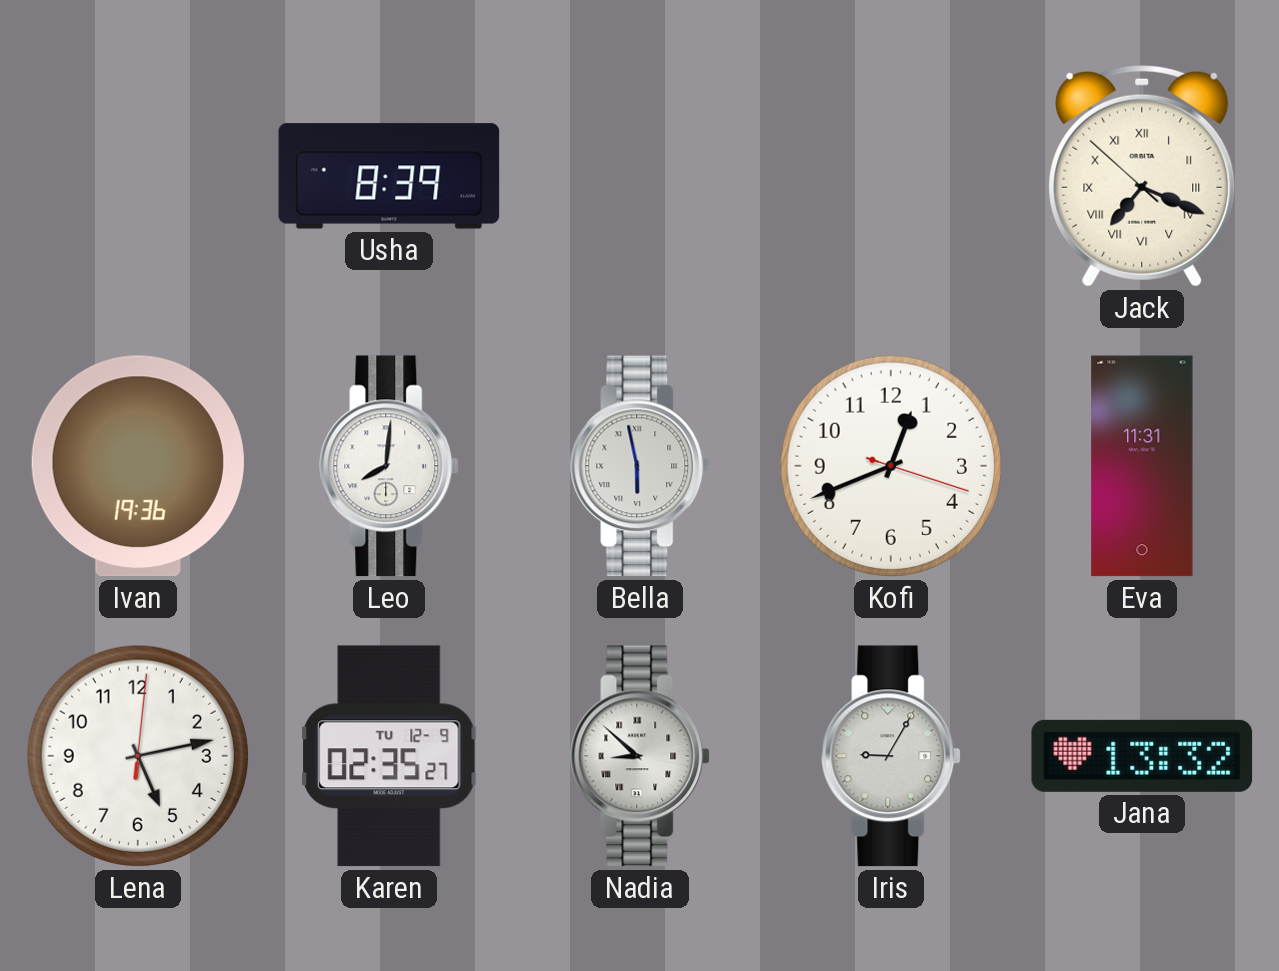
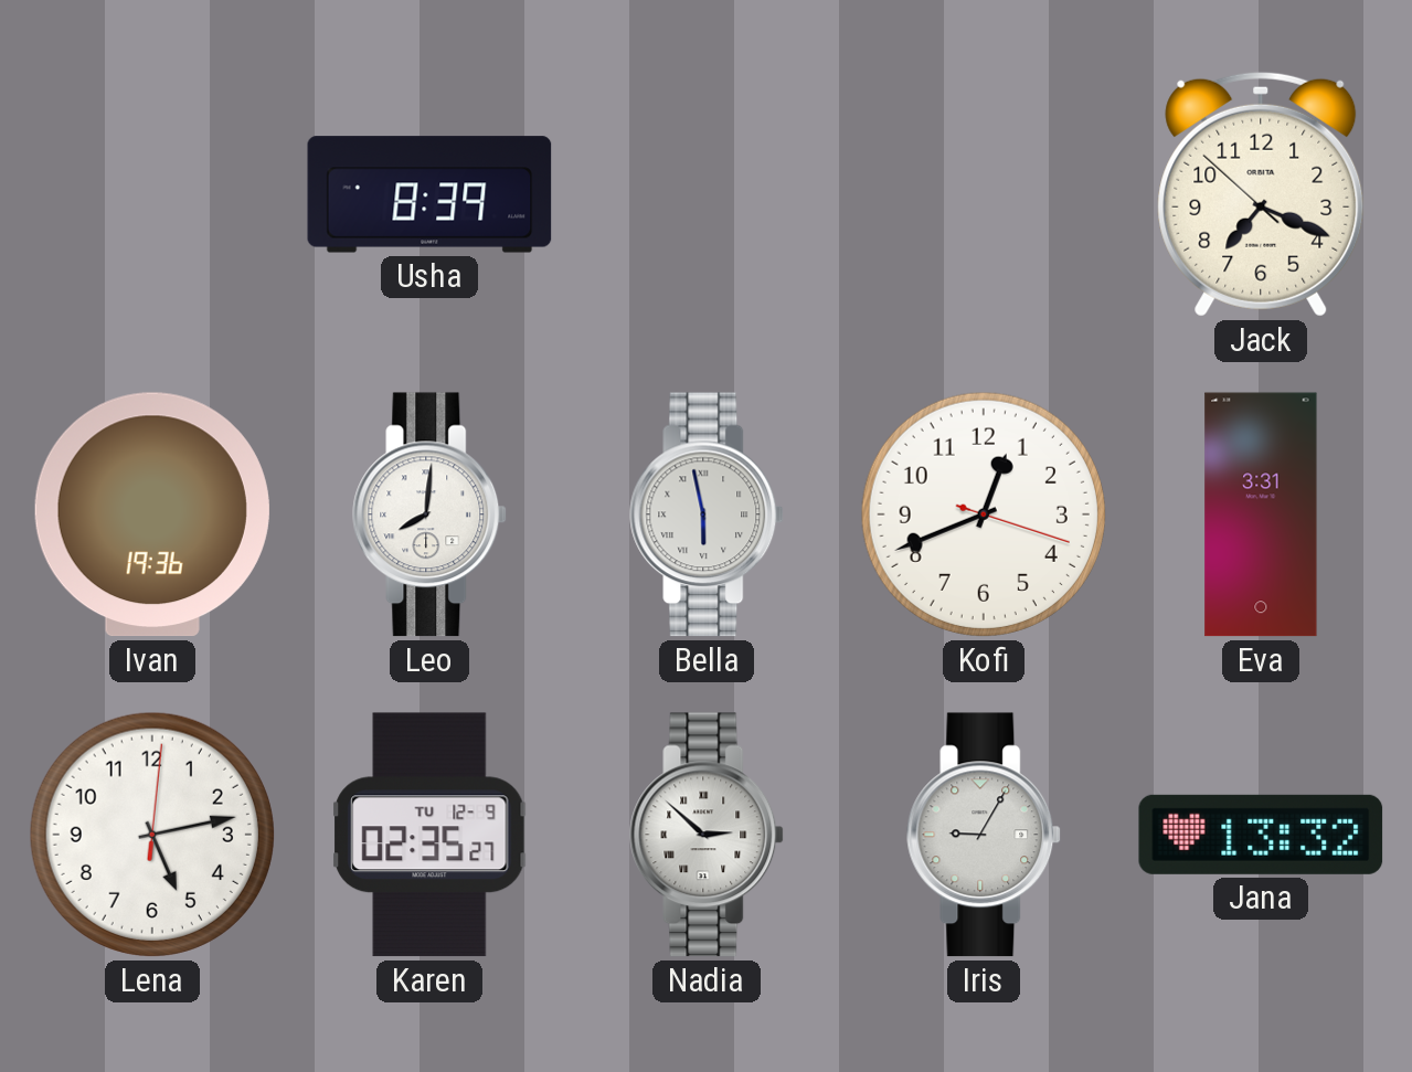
Jack numerals: Roman -> Arabic
Eva: 11:31 -> 3:31
Nadia: 8:52 -> 2:52
